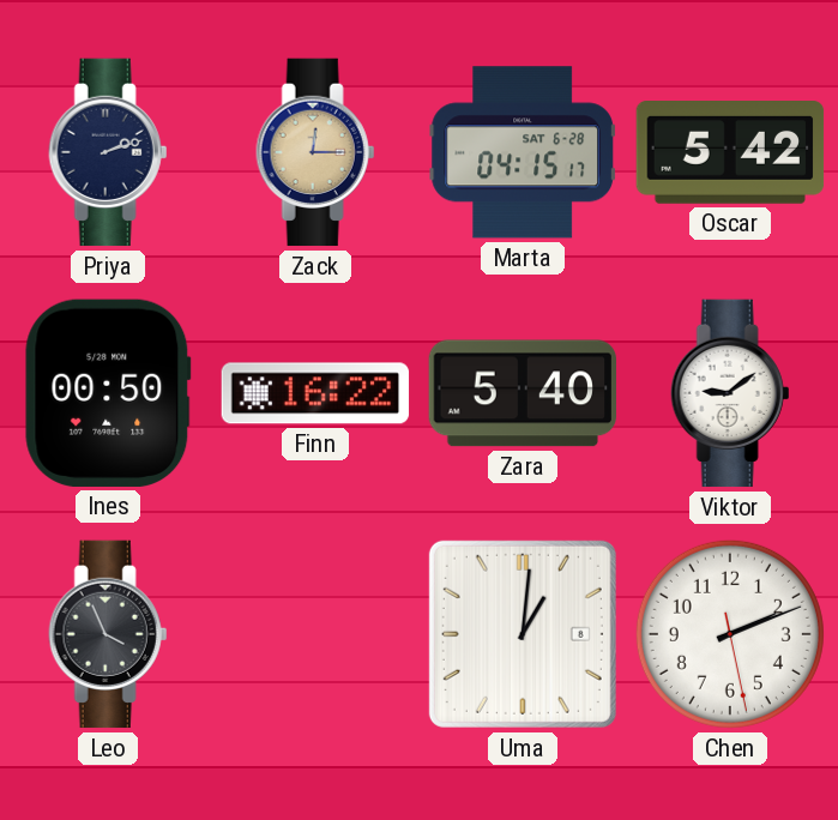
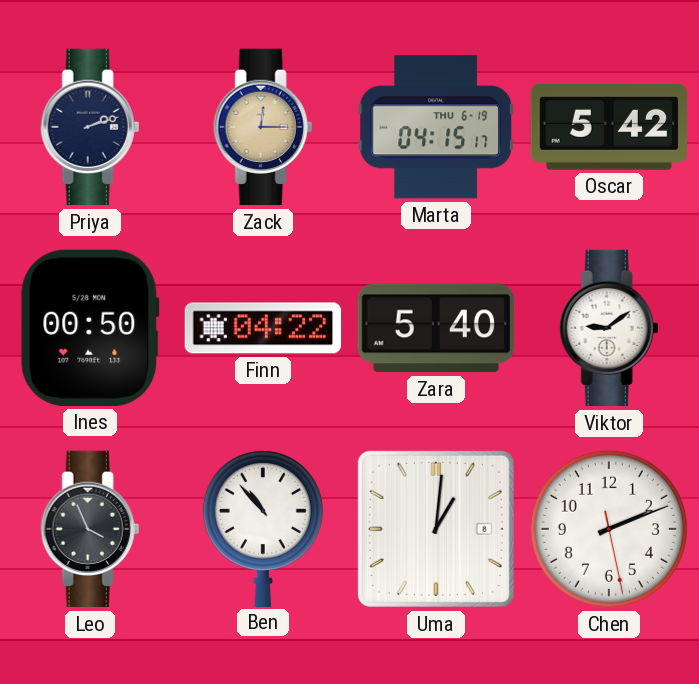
Marta date: SAT 6-28 -> THU 6-19
Finn: 16:22 -> 04:22
Ben: none -> 10:53
